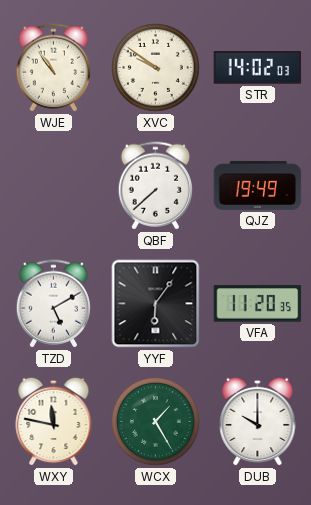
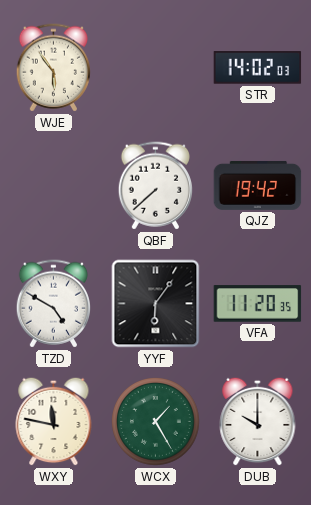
WJE: 10:54 -> 5:54
XVC: 9:51 -> none
QJZ: 19:49 -> 19:42
TZD: 5:10 -> 4:50
